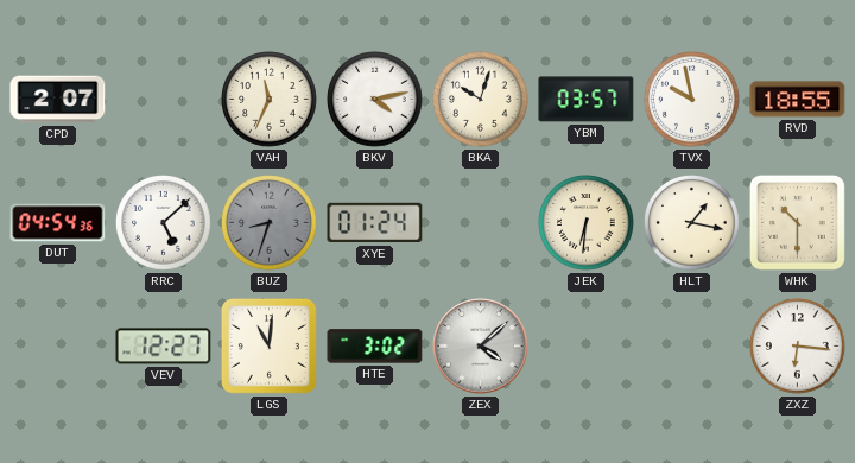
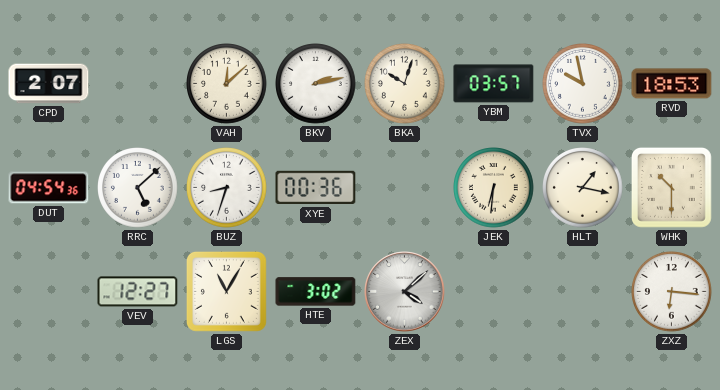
VAH: 11:34 -> 12:08
BKV: 4:13 -> 2:13
RVD: 18:55 -> 18:53
BUZ dial: grey -> white
XYE: 01:24 -> 00:36
LGS: 11:01 -> 11:05
